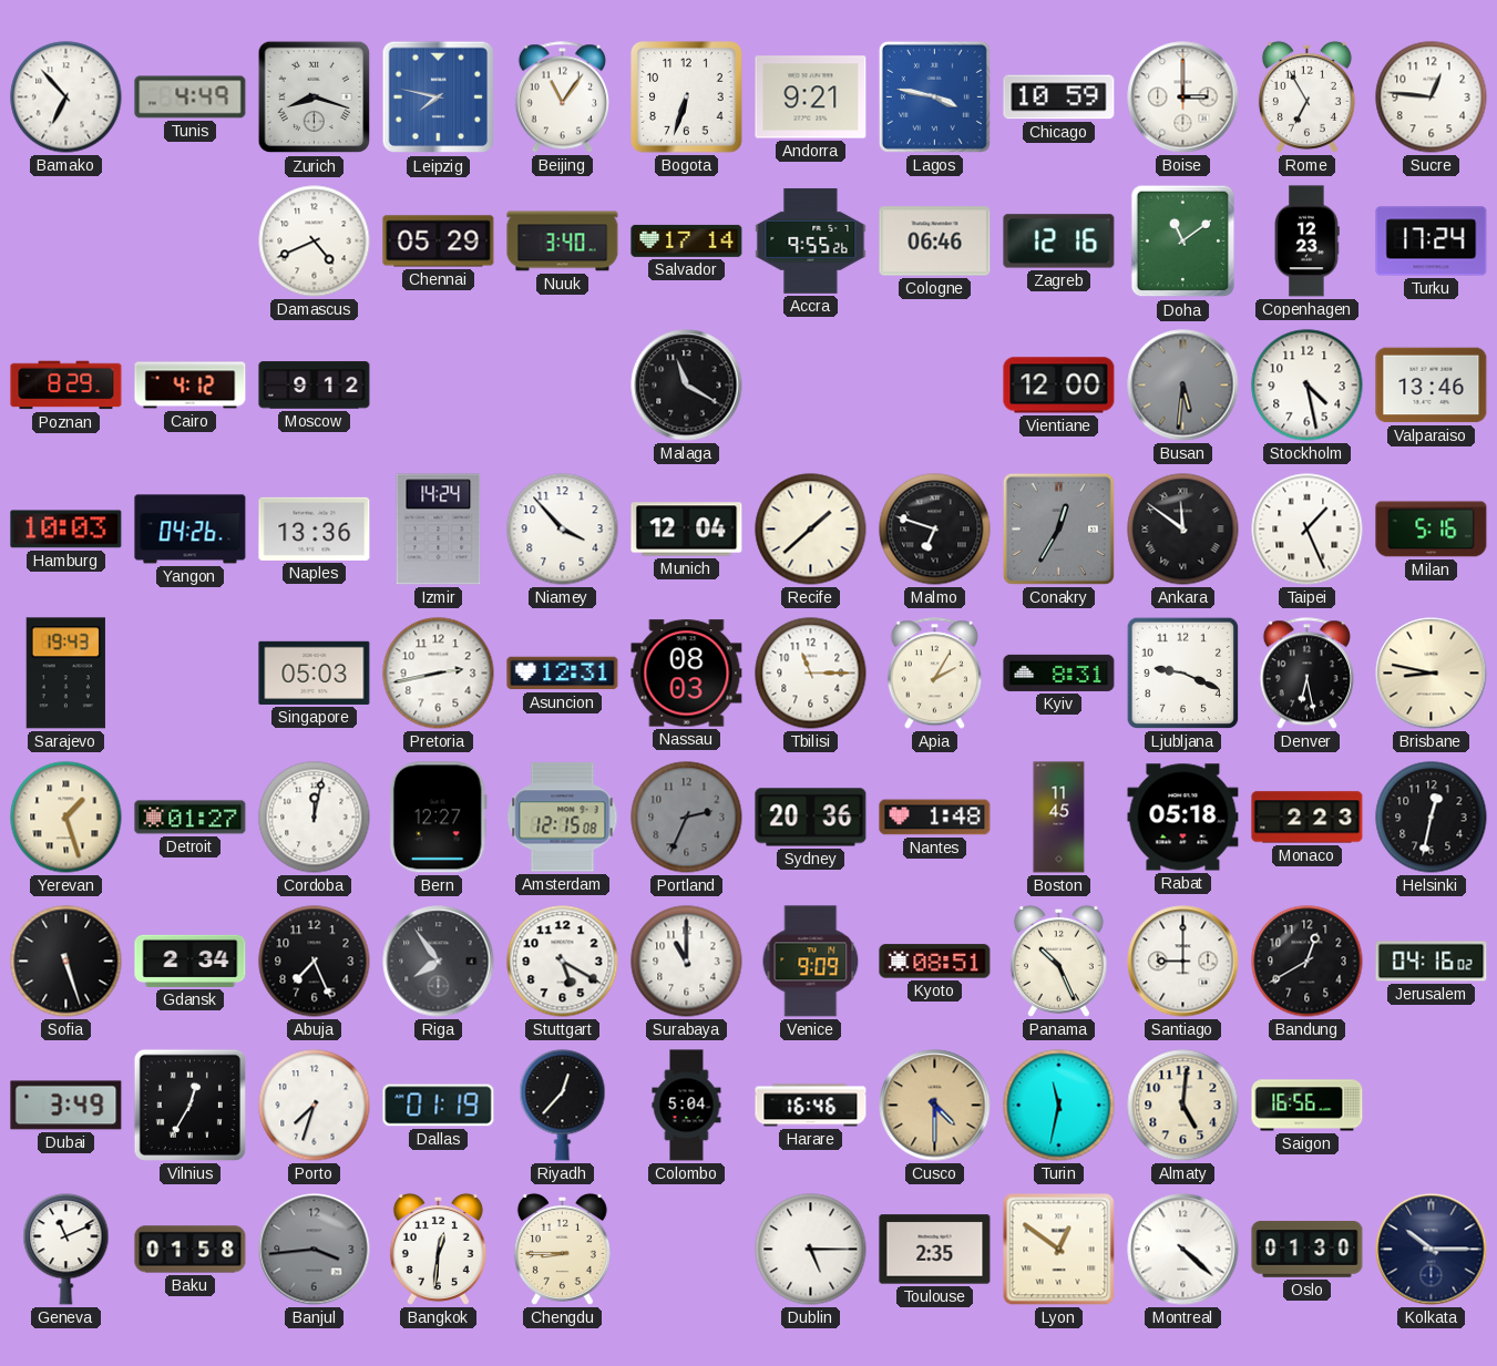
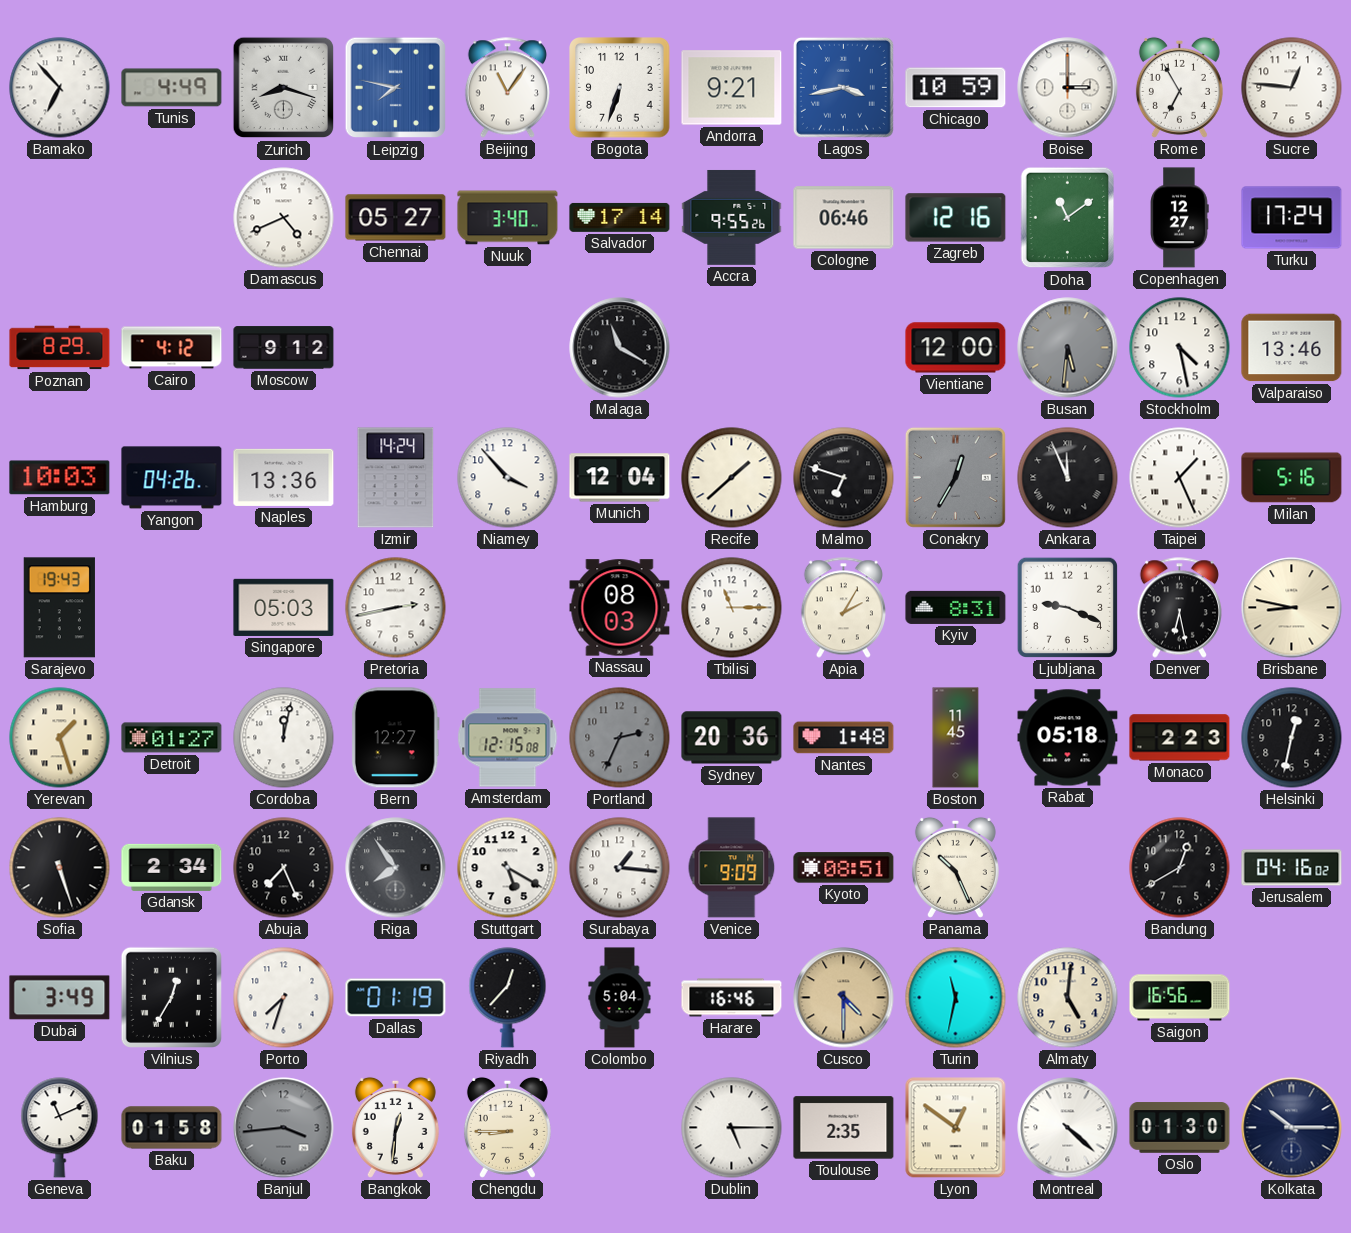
Lagos: 3:47 -> 3:43
Chennai: 05:29 -> 05:27
Copenhagen: 12:23 -> 12:27
Ankara: 11:51 -> 11:56
Asuncion: 12:31 -> none
Surabaya: 11:00 -> 1:16
Santiago: 9:00 -> none
